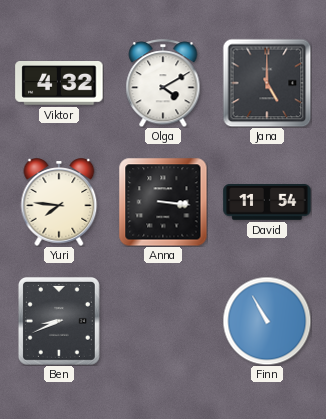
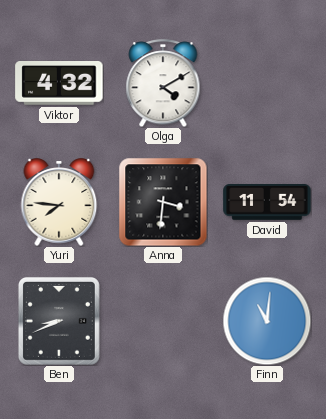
Jana: 5:00 -> none
Anna: 3:16 -> 3:31
Finn: 10:55 -> 11:01
